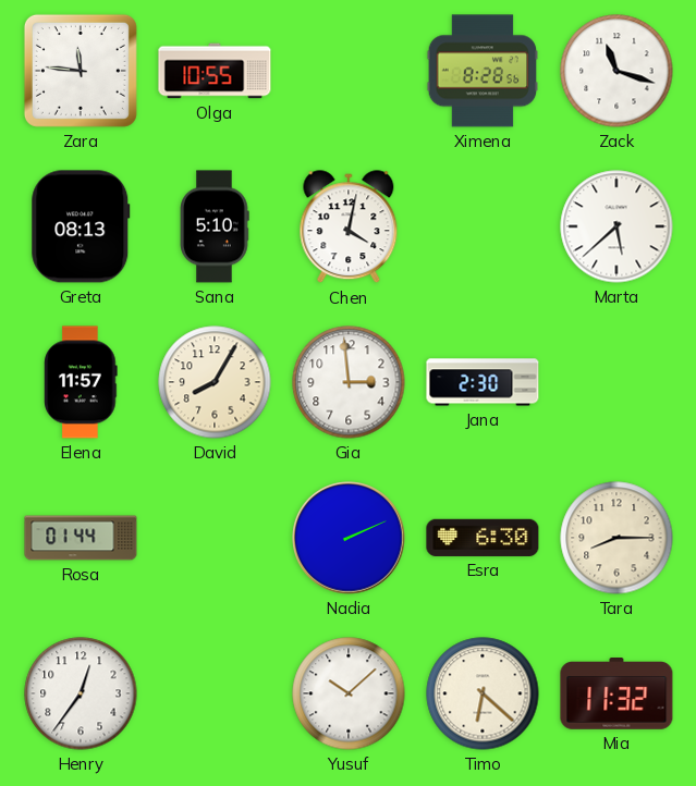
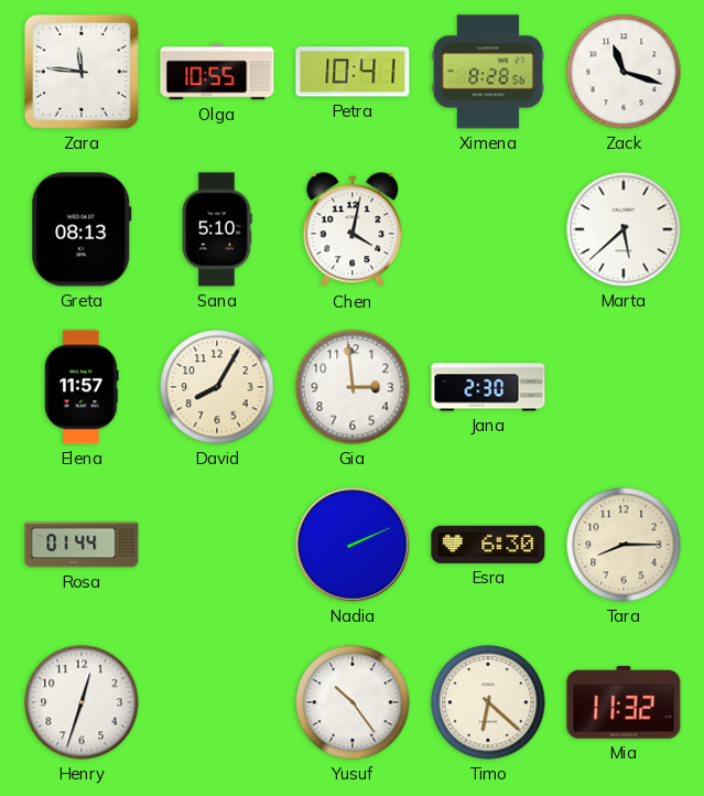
Petra: none -> 10:41
Henry: 12:36 -> 12:33
Yusuf: 10:08 -> 10:24
